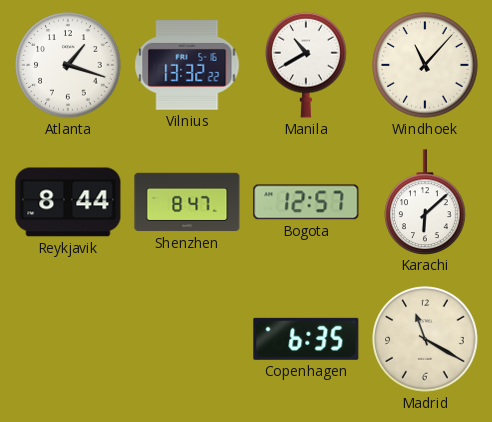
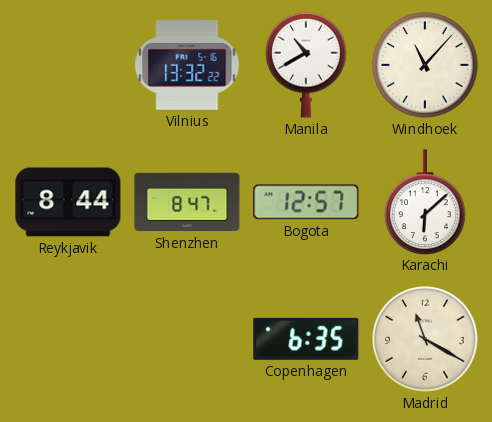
Atlanta: 1:18 -> none
